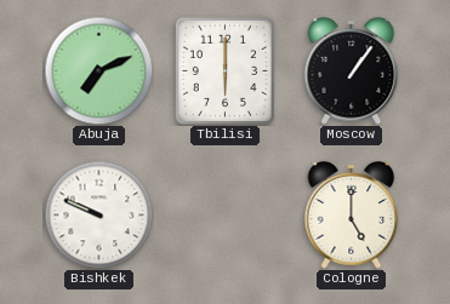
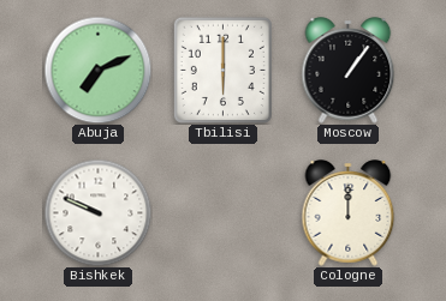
Cologne: 5:00 -> 12:00
